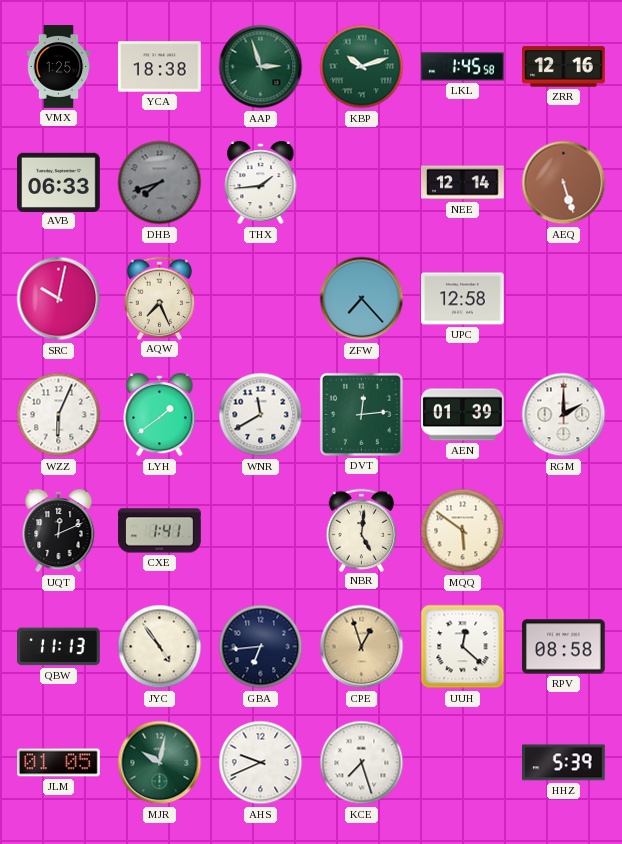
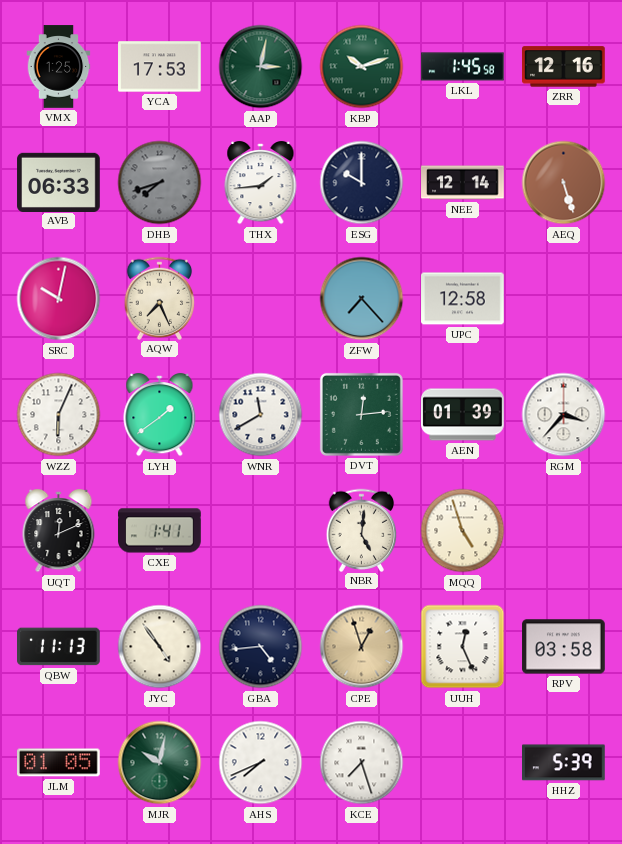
YCA: 18:38 -> 17:53
AAP: 2:57 -> 3:02
ESG: none -> 10:00
RGM: 2:00 -> 3:37
MQQ: 5:51 -> 4:57
GBA: 6:44 -> 4:44
UUH: 12:22 -> 12:26
RPV: 08:58 -> 03:58
AHS: 9:41 -> 7:41
